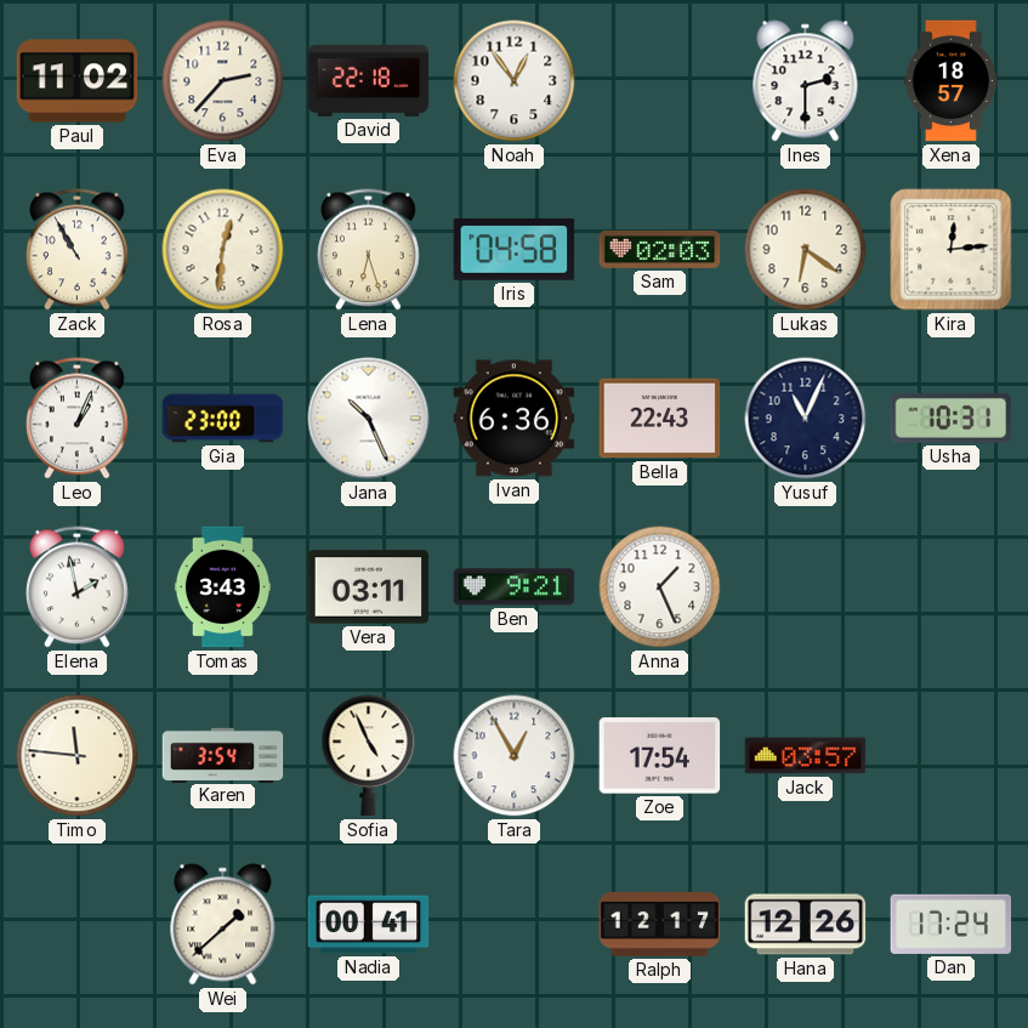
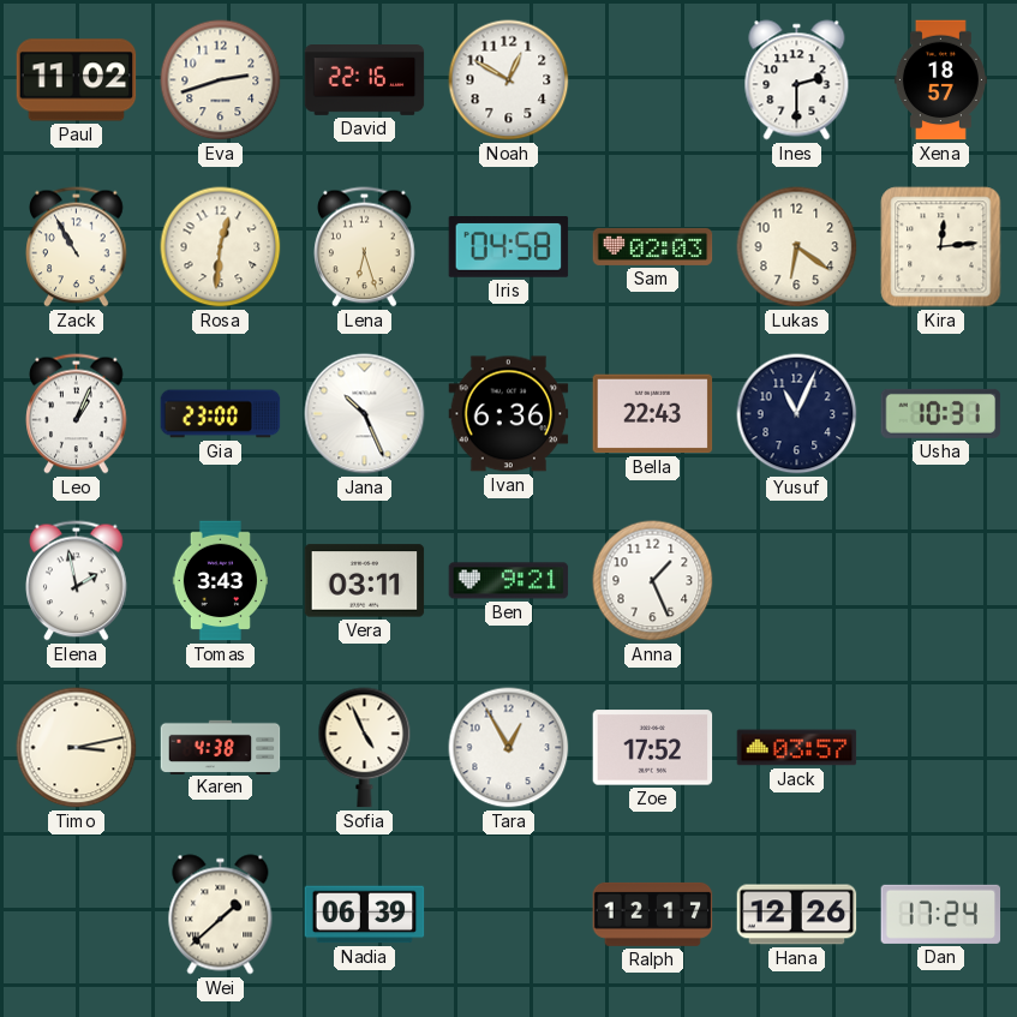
Eva: 2:37 -> 2:42
David: 22:18 -> 22:16
Noah: 12:54 -> 12:50
Timo: 11:46 -> 3:13
Karen: 3:54 -> 4:38
Zoe: 17:54 -> 17:52
Nadia: 00:41 -> 06:39
